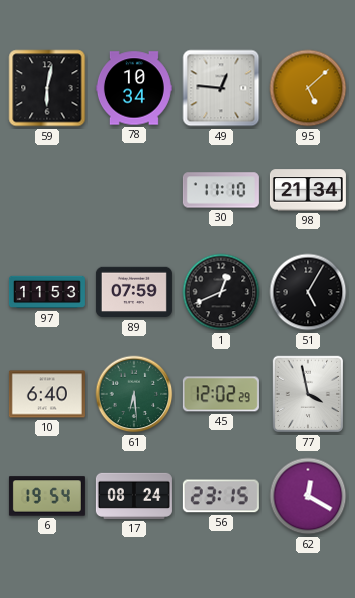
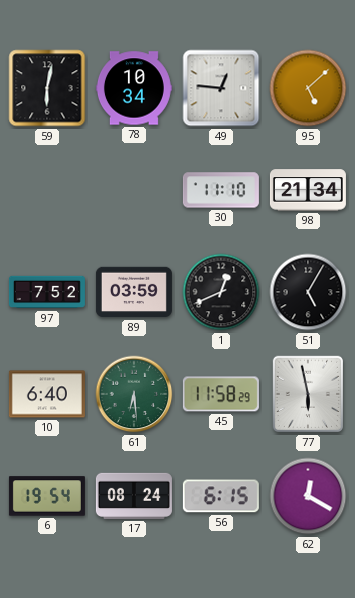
97: 11:53 -> 7:52
89: 07:59 -> 03:59
45: 12:02 -> 11:58
77: 3:58 -> 5:58
56: 23:15 -> 6:15
